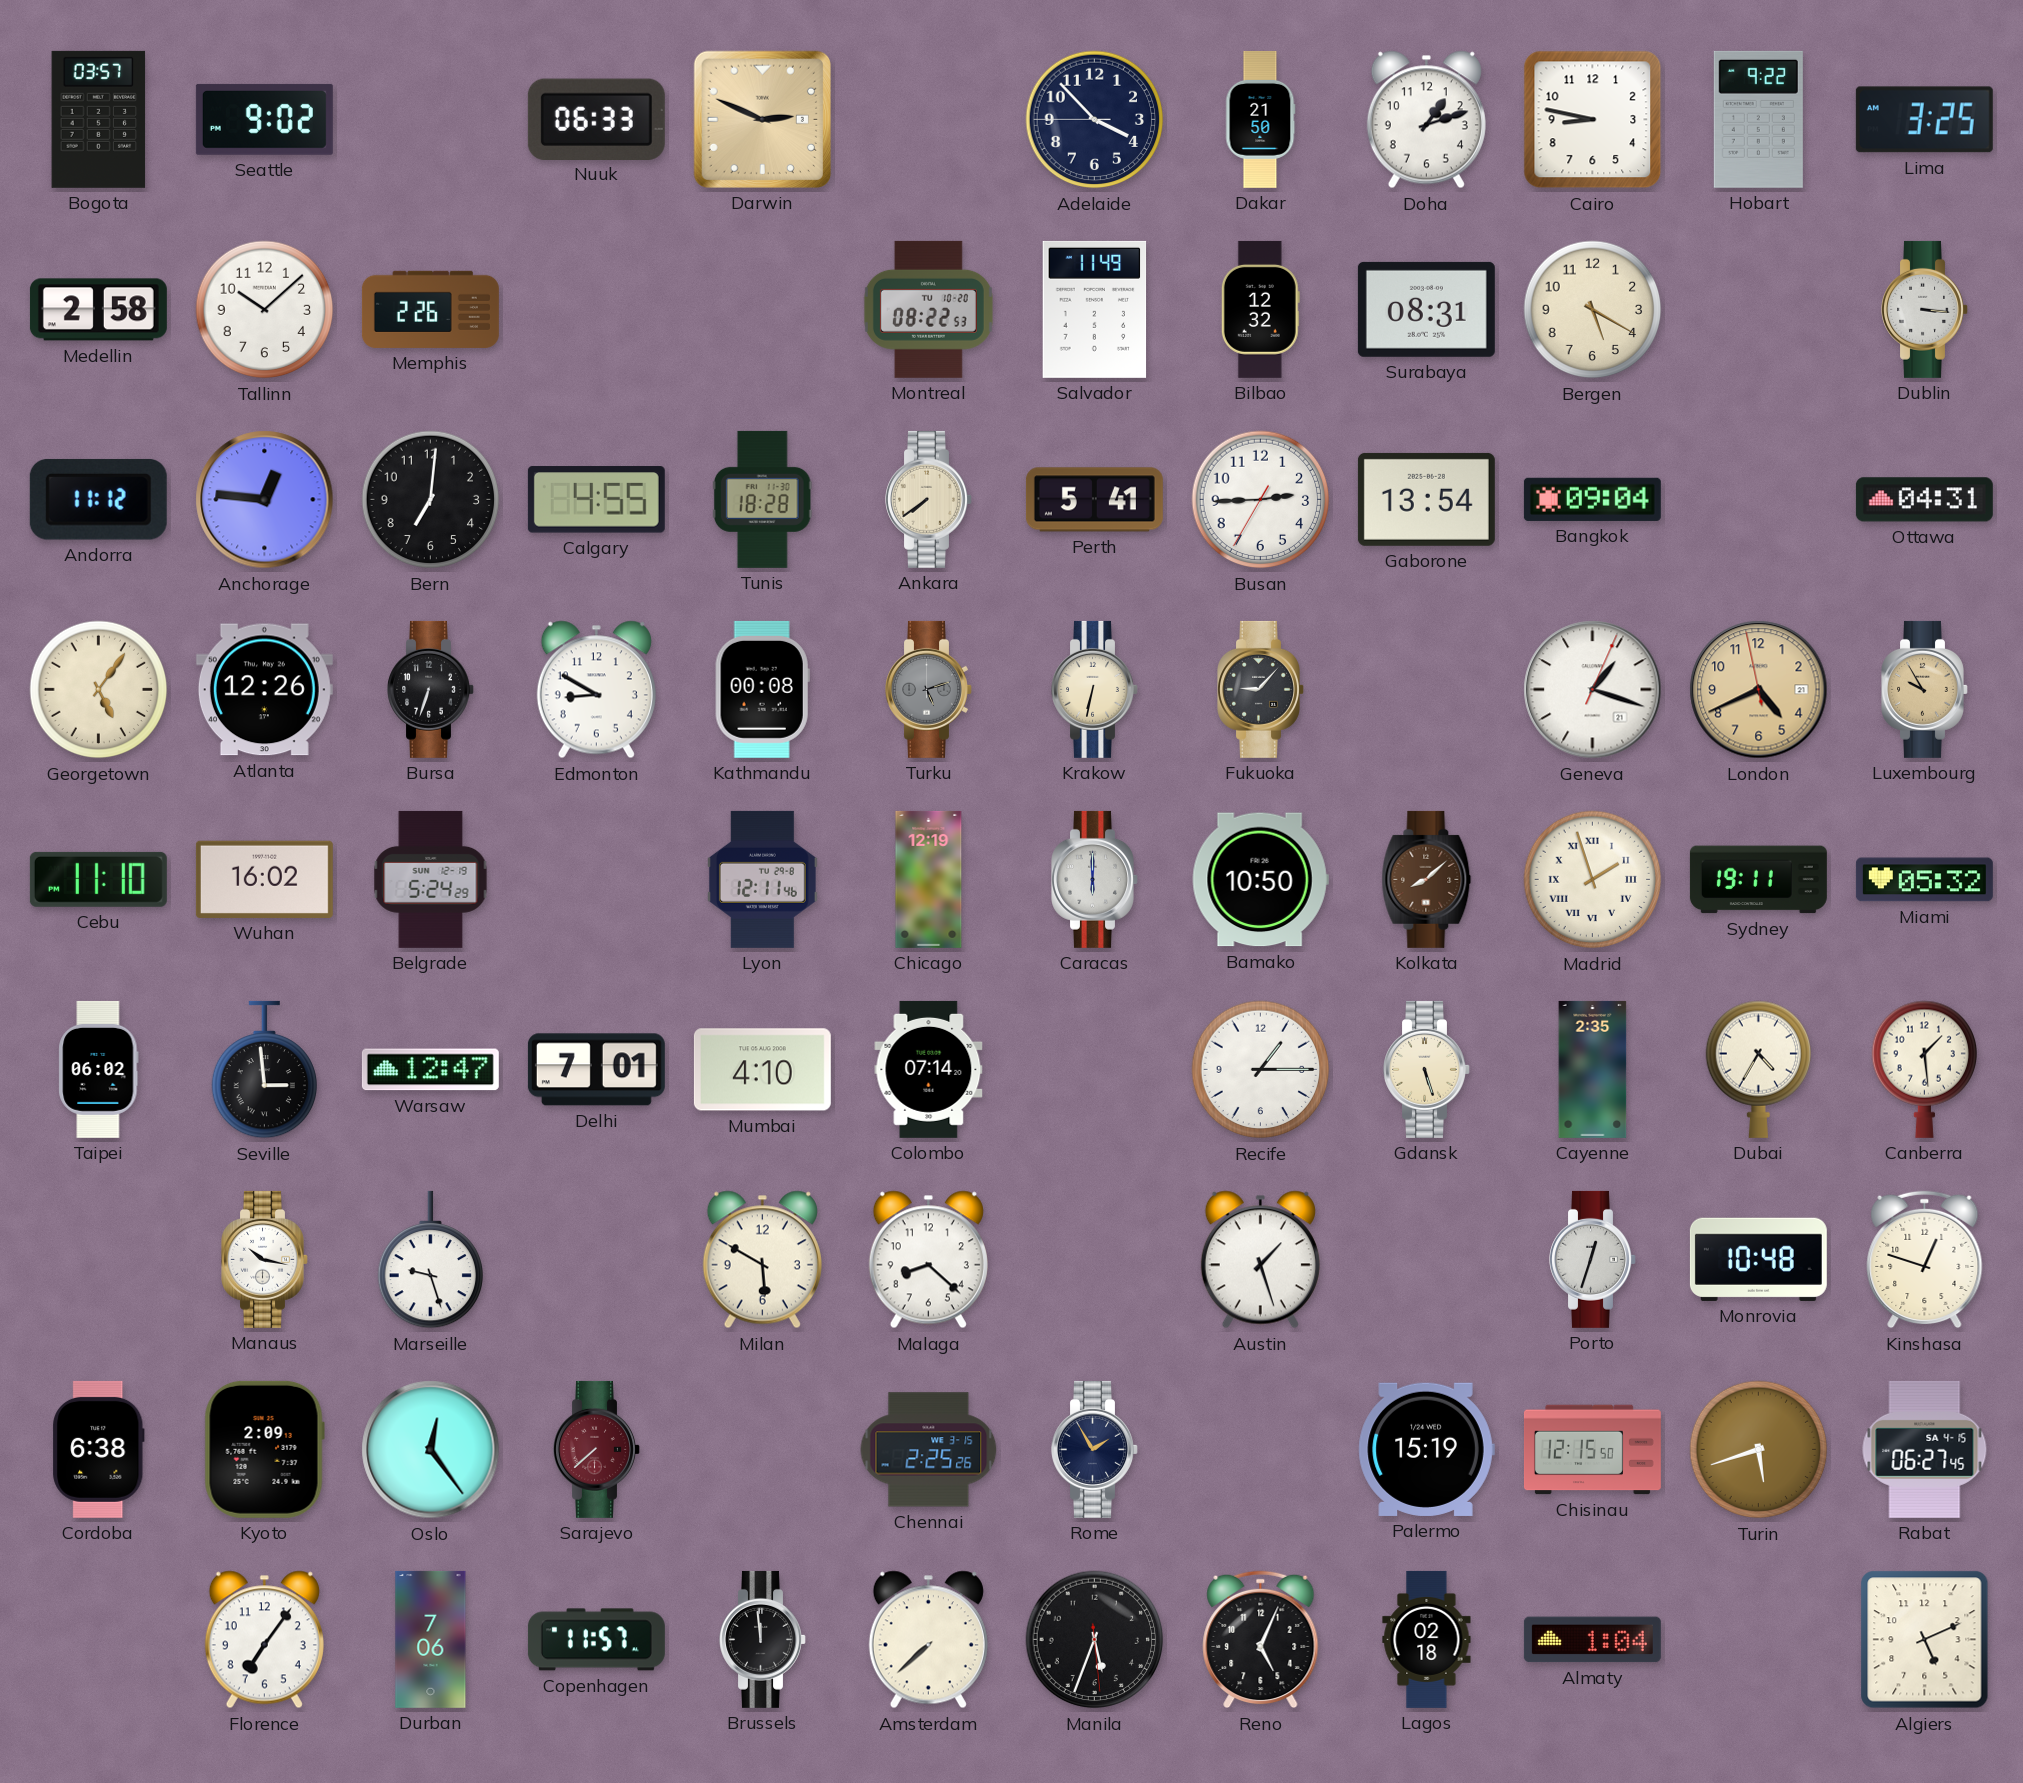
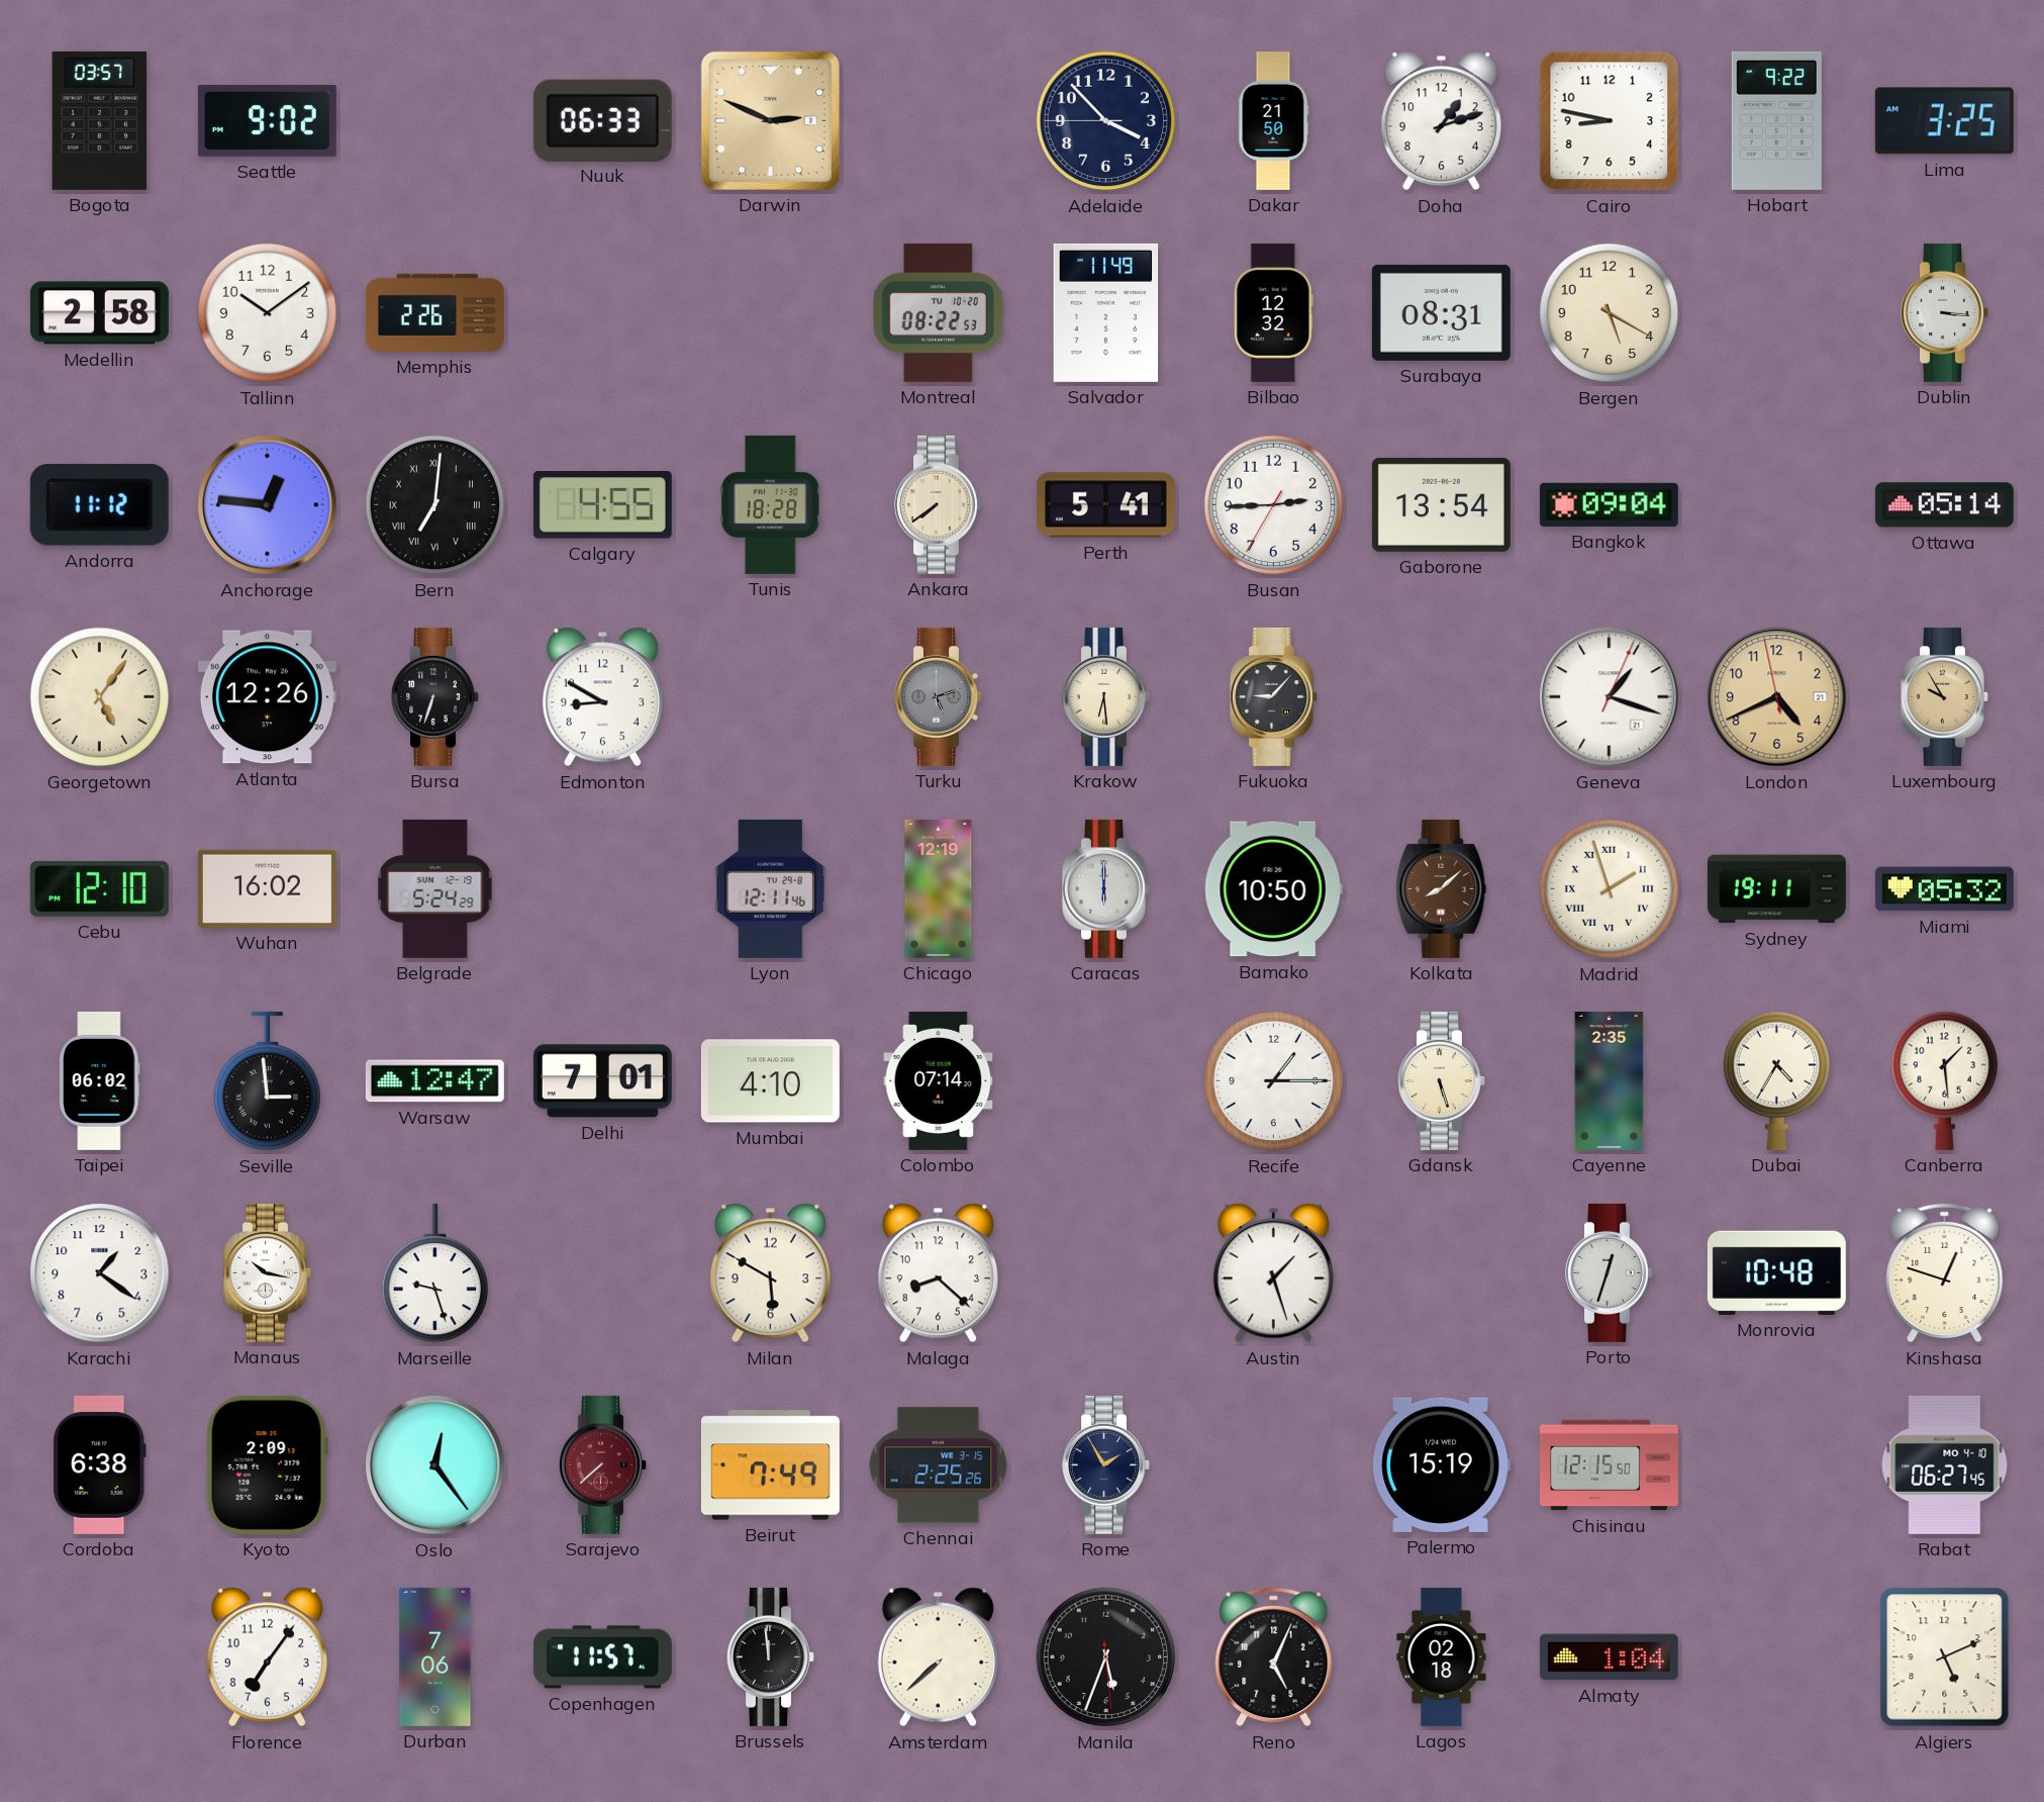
Tallinn: 10:08 -> 10:09
Bern numerals: Arabic -> Roman
Ottawa: 04:31 -> 05:14
Kathmandu: 00:08 -> none
Krakow: 6:32 -> 6:29
Cebu: 11:10 -> 12:10
Karachi: none -> 1:21
Beirut: none -> 7:49
Turin: 5:42 -> none
Rabat date: SA 4-15 -> MO 4-10
